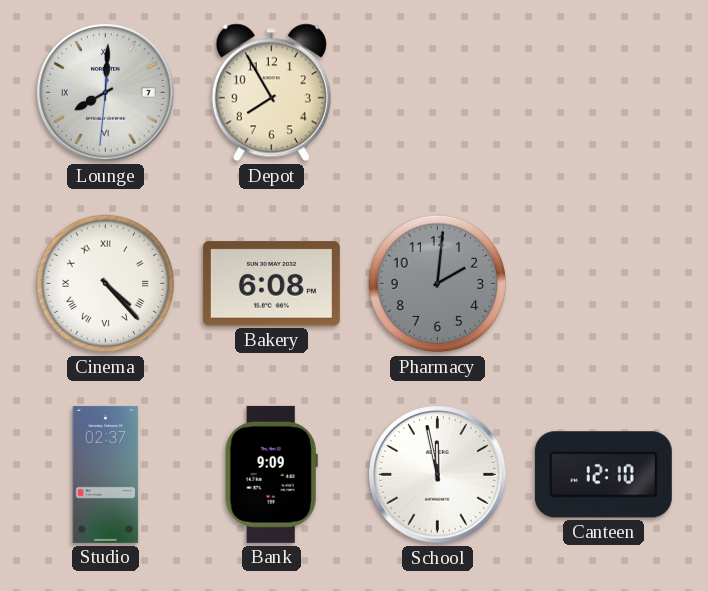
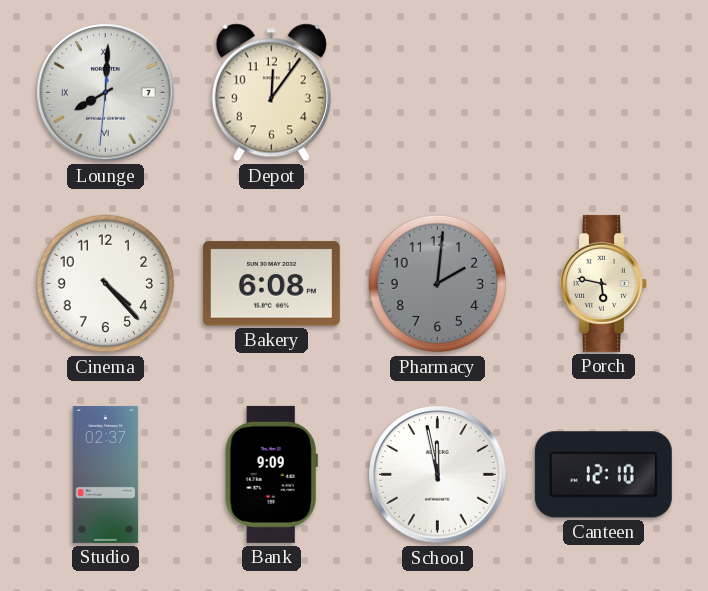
Depot: 7:55 -> 12:06
Cinema numerals: Roman -> Arabic
Porch: none -> 5:47
